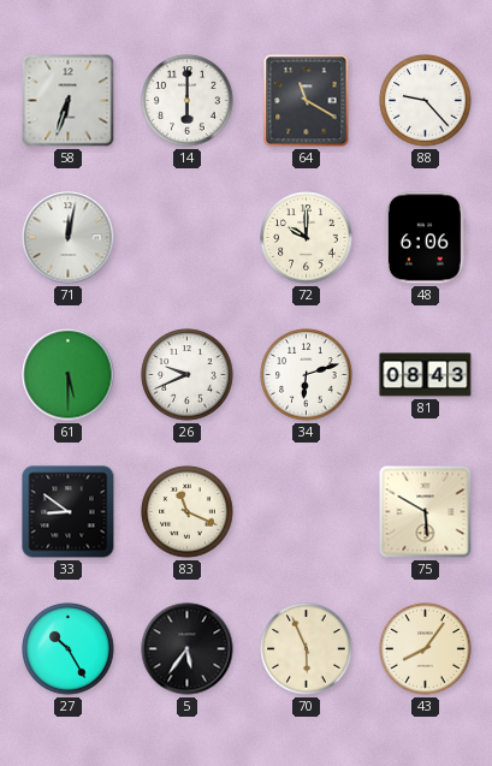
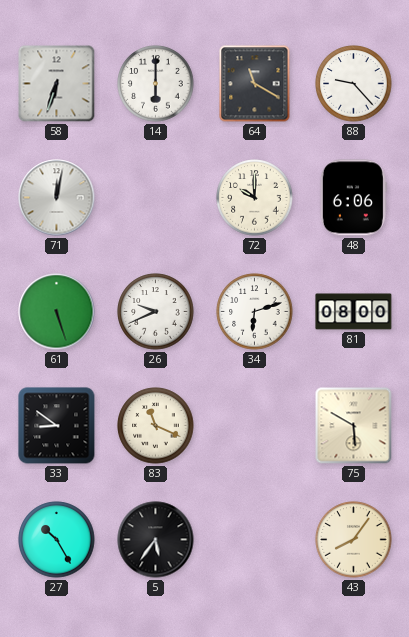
61: 5:30 -> 5:27
81: 08:43 -> 08:00
70: 5:56 -> none
